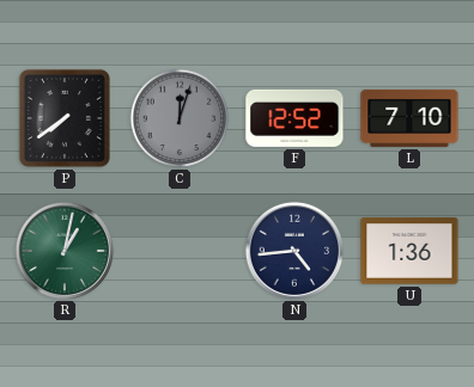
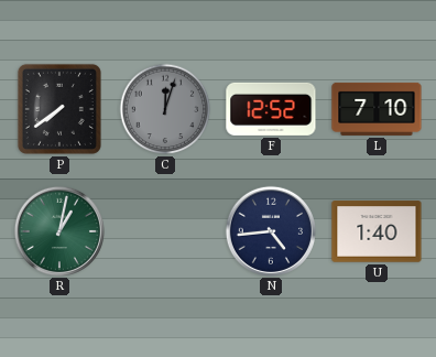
U: 1:36 -> 1:40
